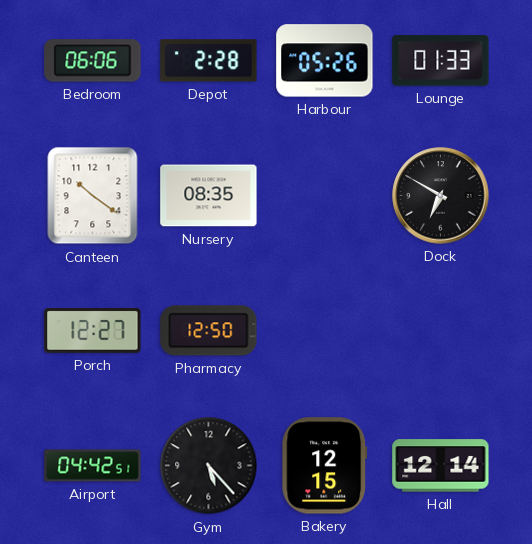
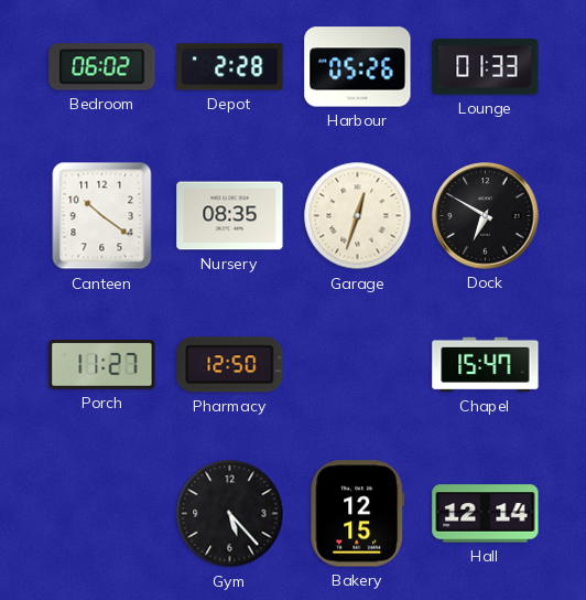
Bedroom: 06:06 -> 06:02
Garage: none -> 12:33
Porch: 12:27 -> 11:27
Chapel: none -> 15:47
Airport: 04:42 -> none
